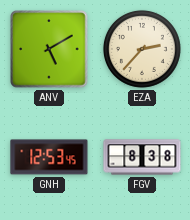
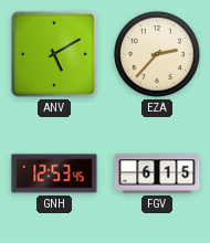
FGV: 8:38 -> 6:15
